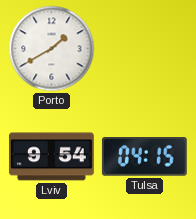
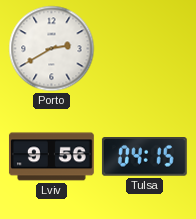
Porto: 1:40 -> 2:40
Lviv: 9:54 -> 9:56
